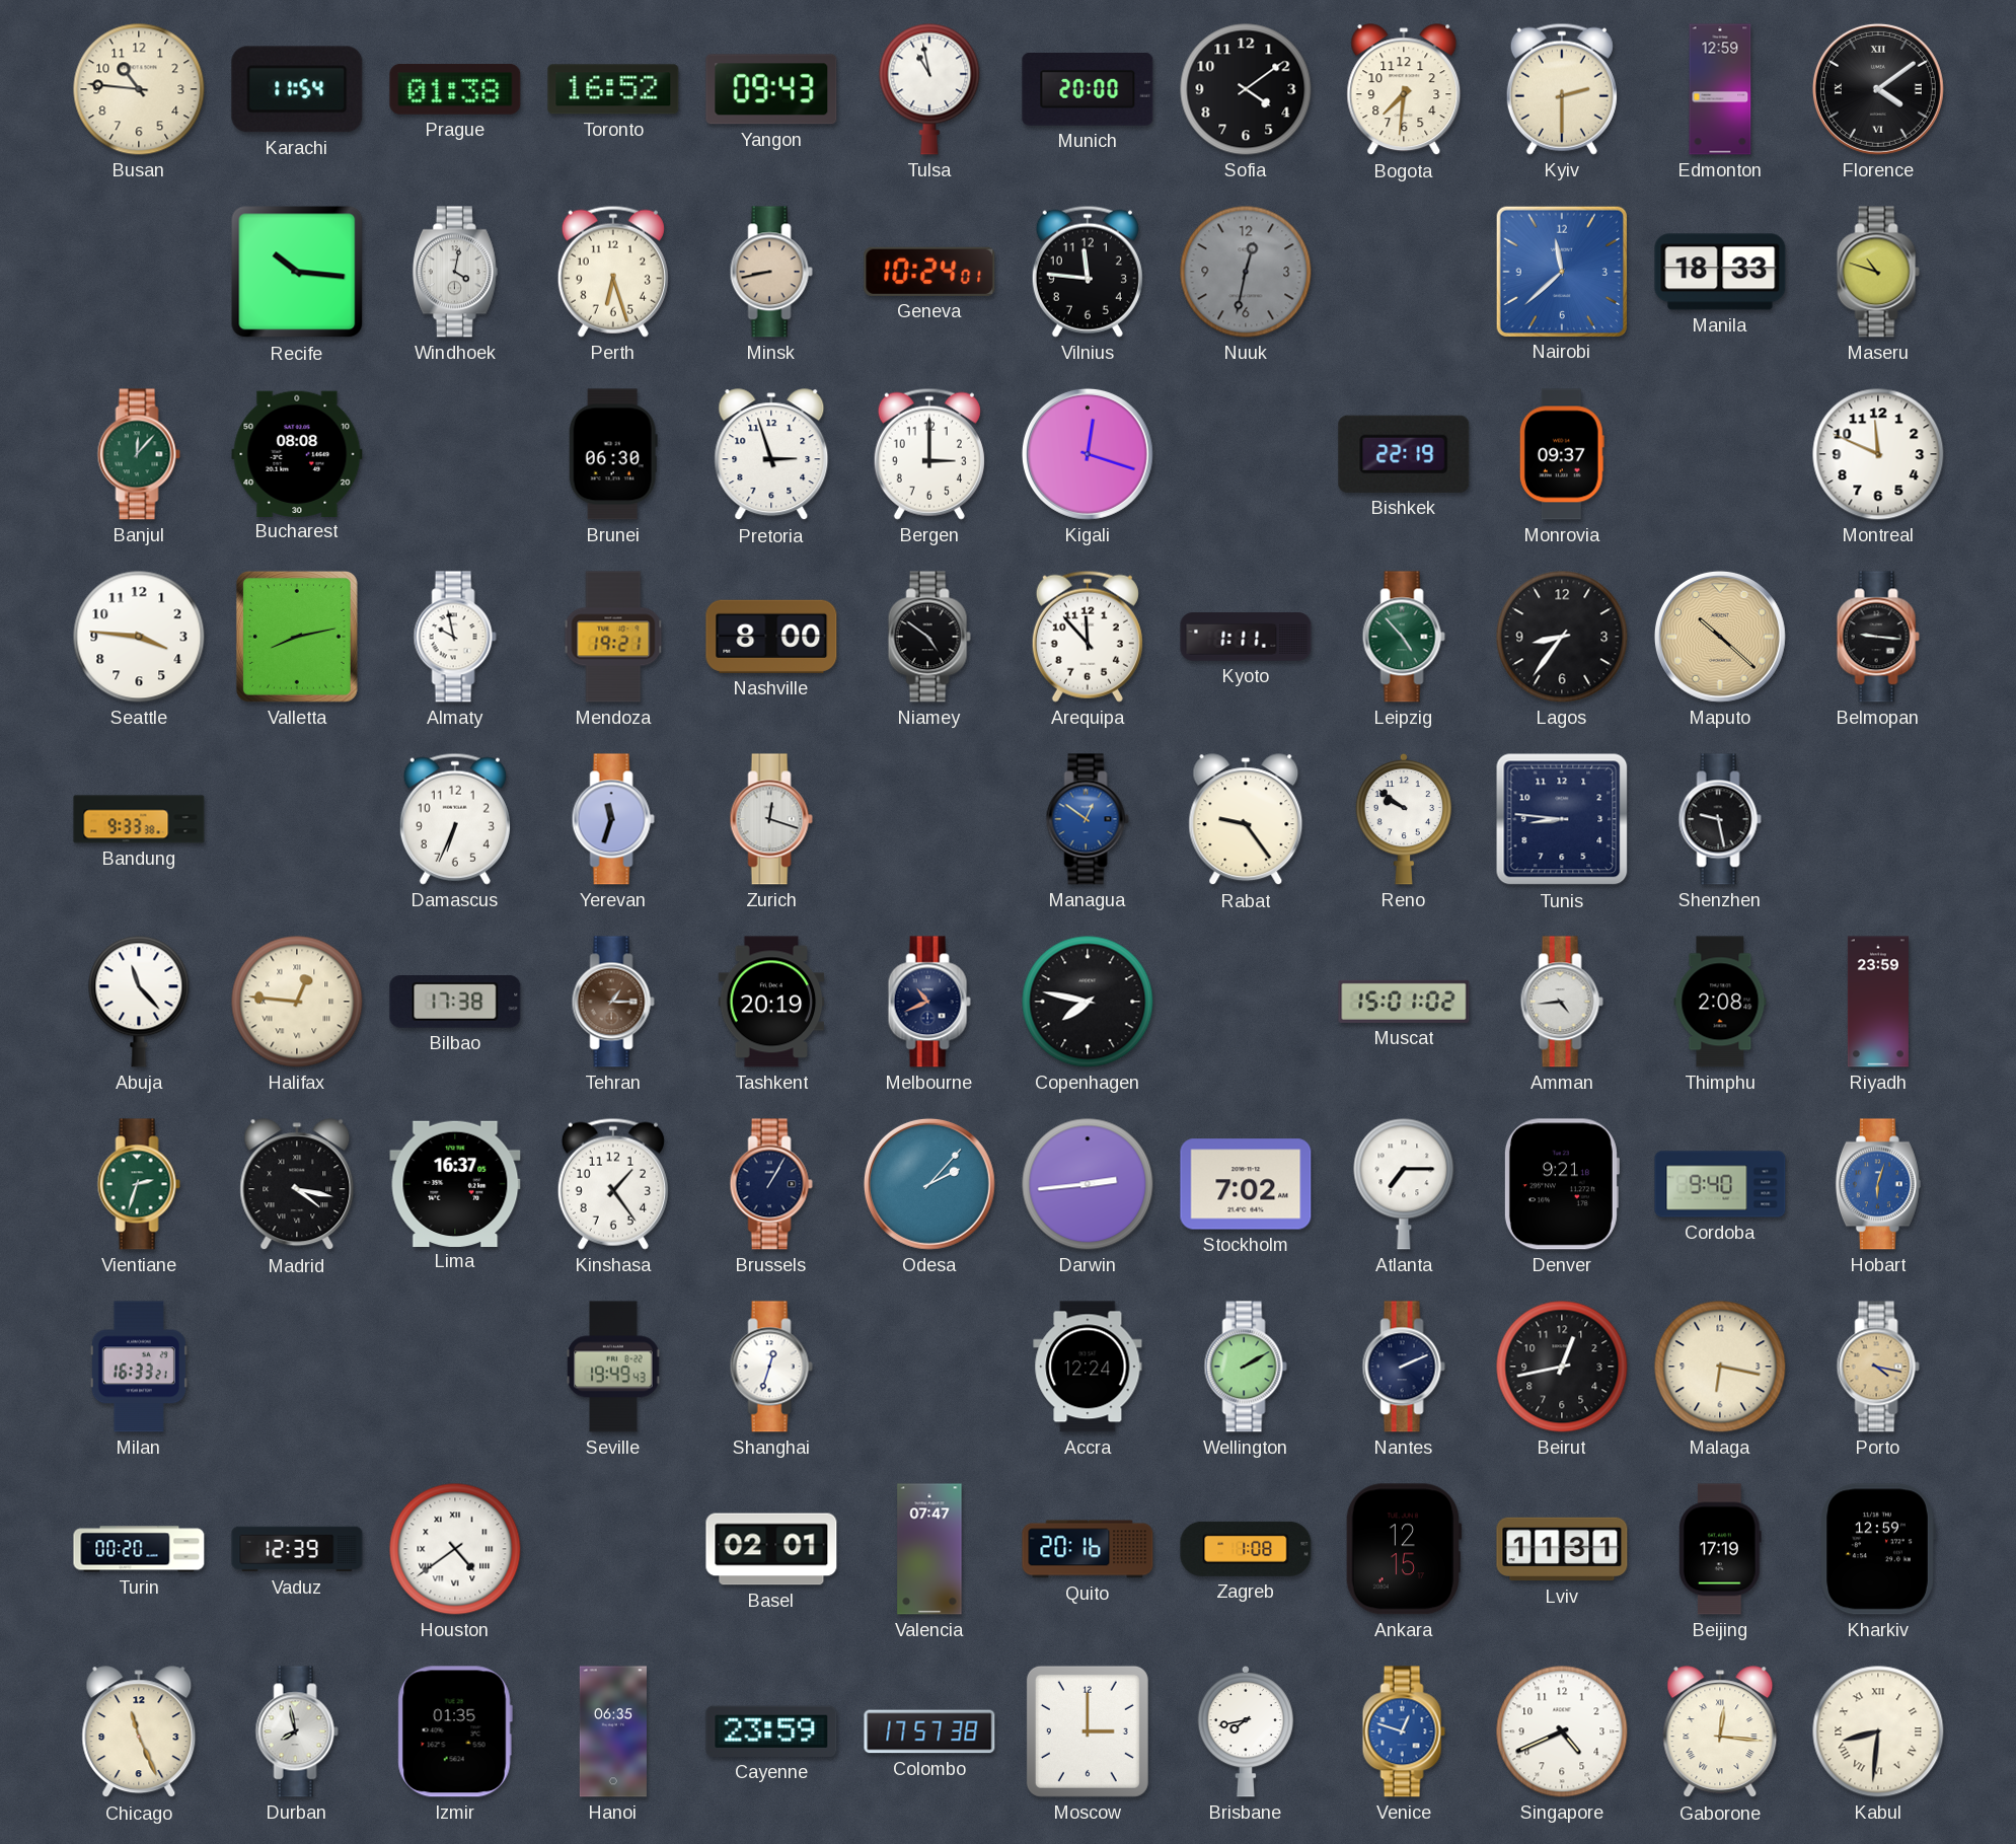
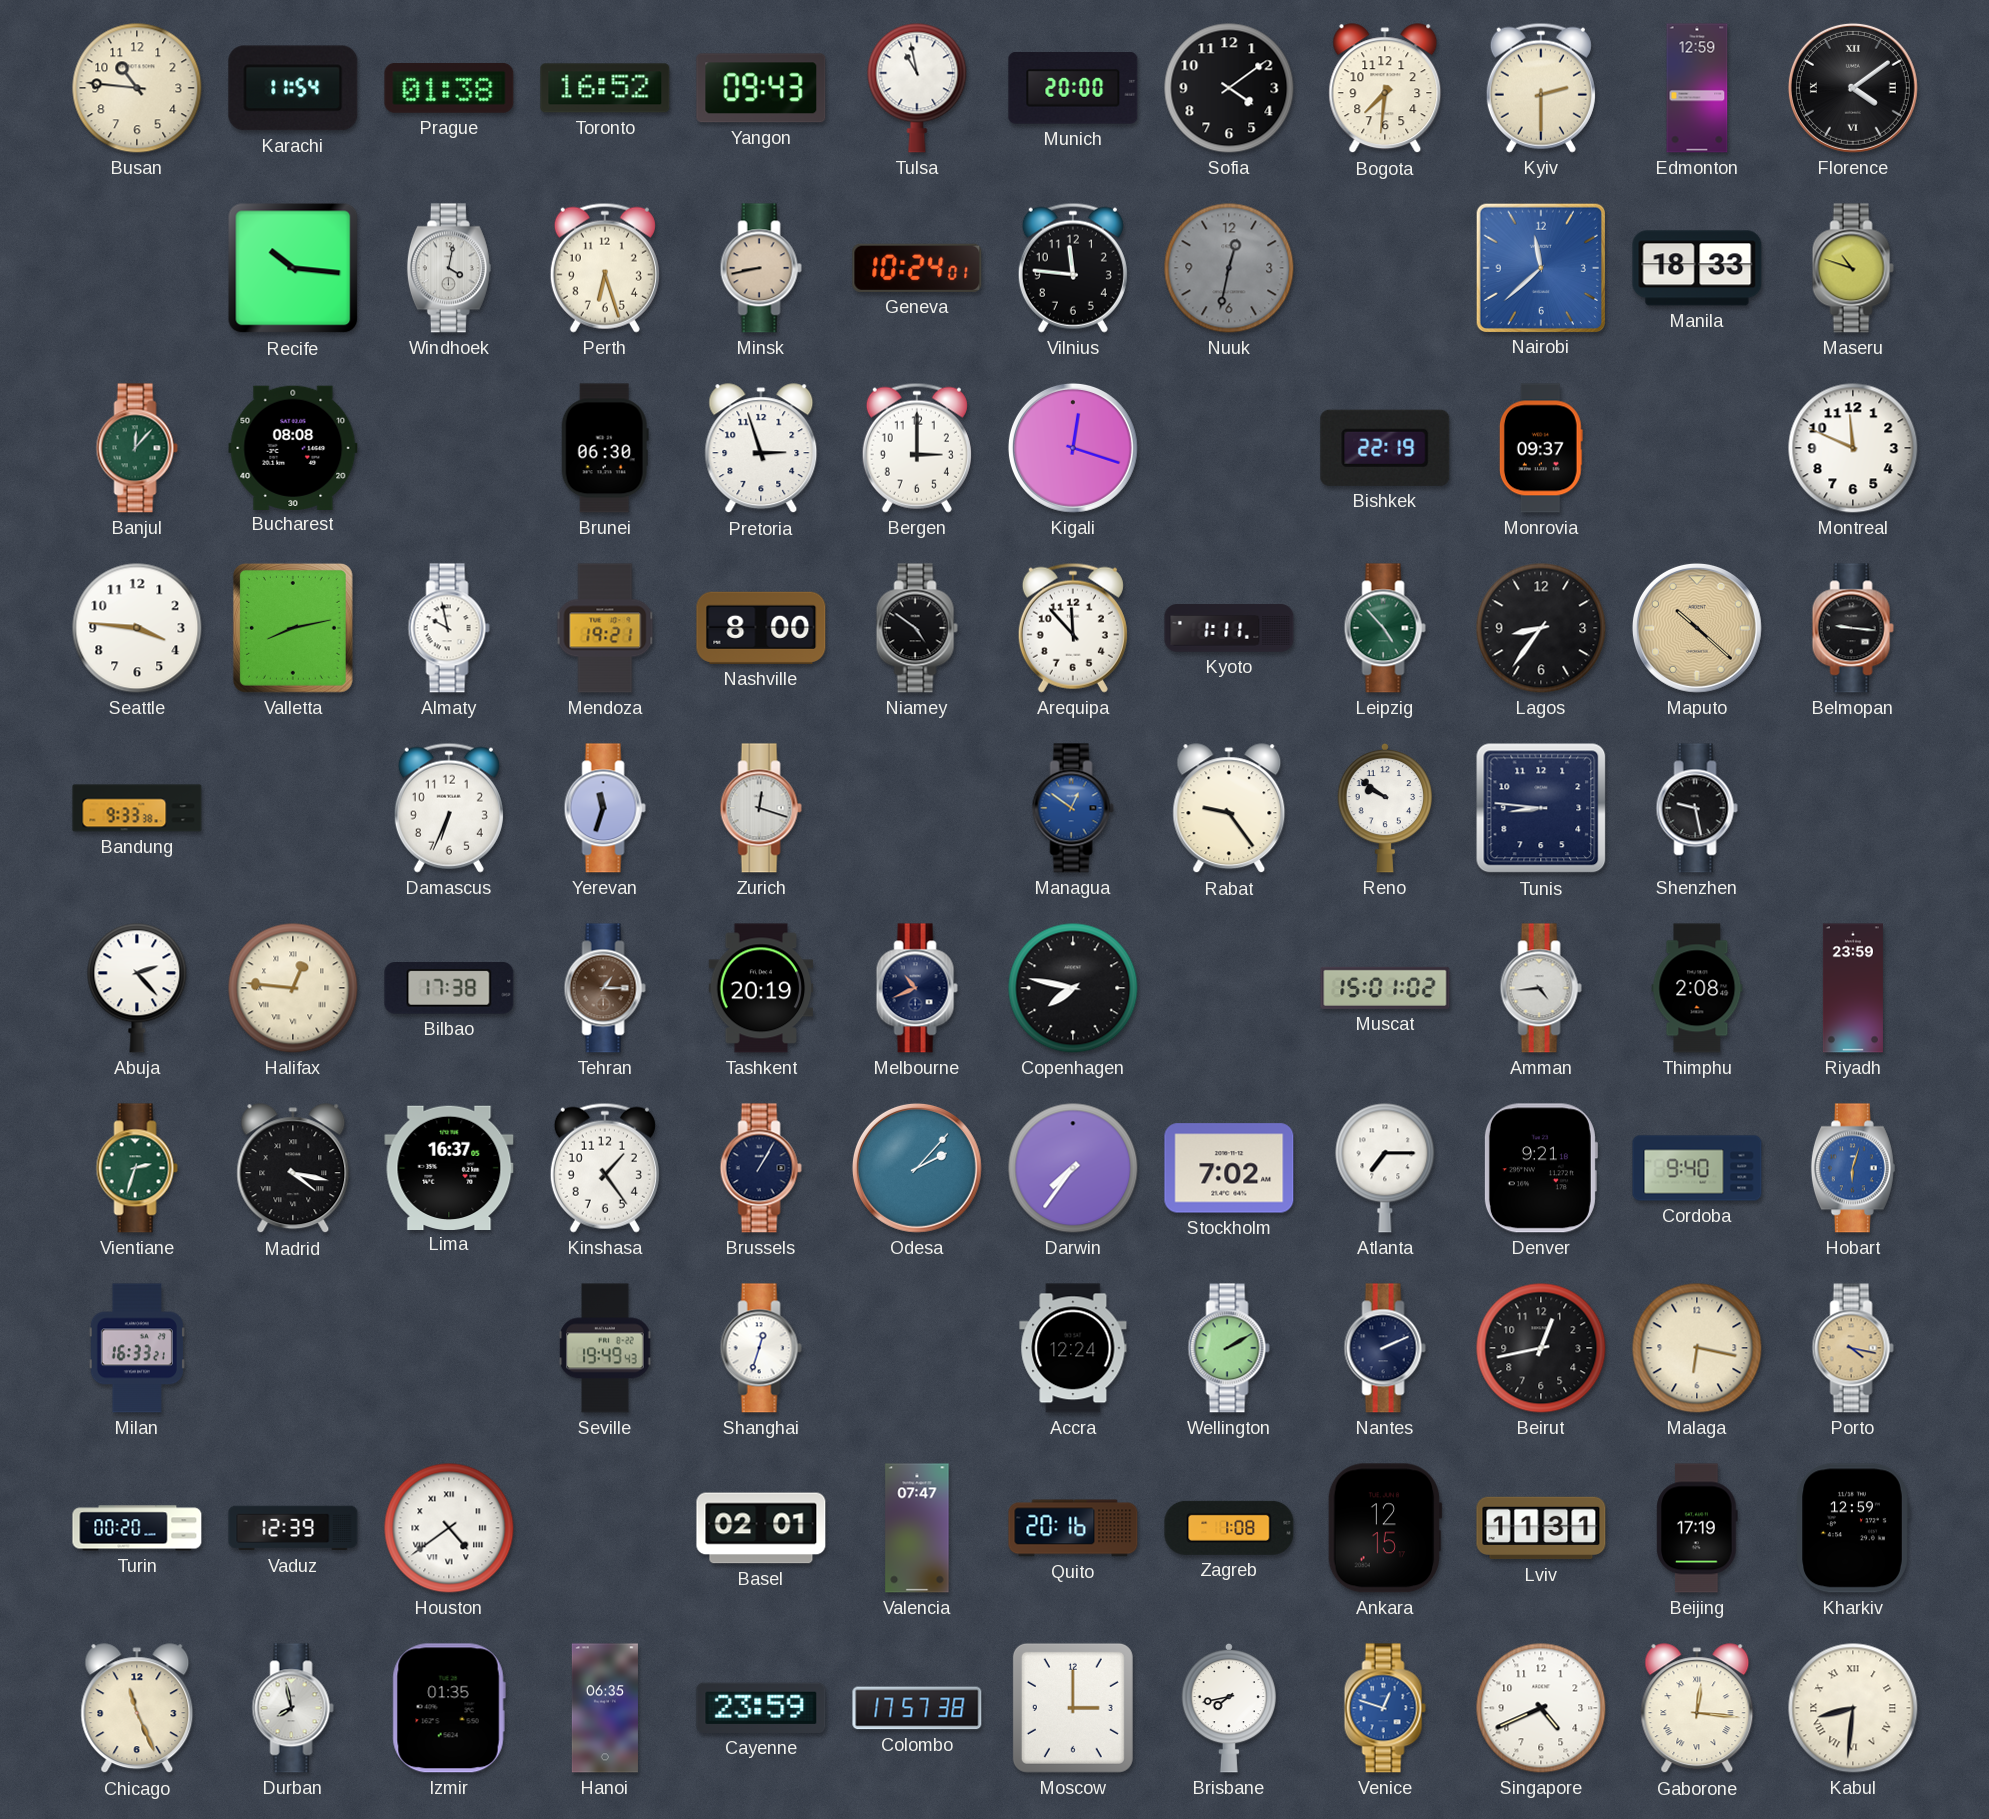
Abuja: 11:23 -> 2:23
Darwin: 2:44 -> 7:36
